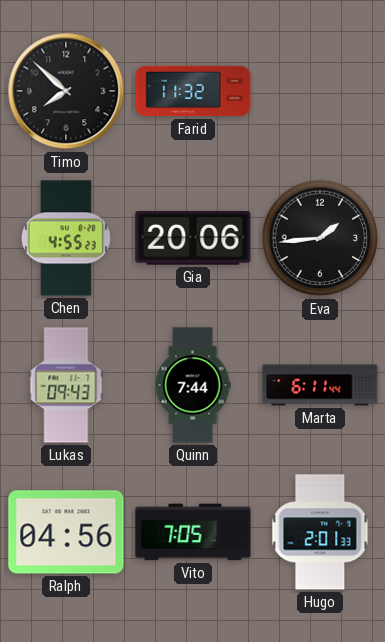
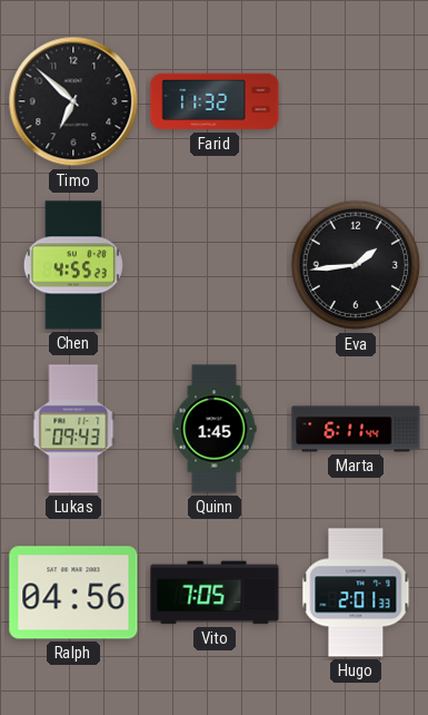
Timo: 7:52 -> 6:52
Gia: 20:06 -> none
Quinn: 7:44 -> 1:45
